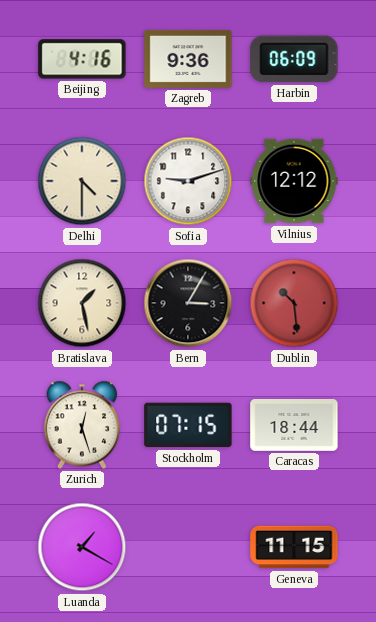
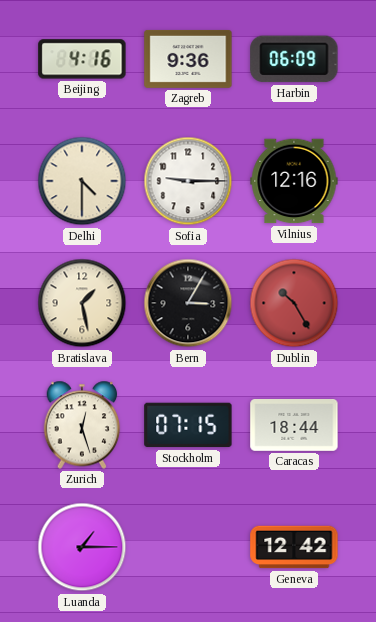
Sofia: 9:12 -> 9:15
Vilnius: 12:12 -> 12:16
Dublin: 10:29 -> 10:25
Luanda: 1:20 -> 1:15
Geneva: 11:15 -> 12:42
